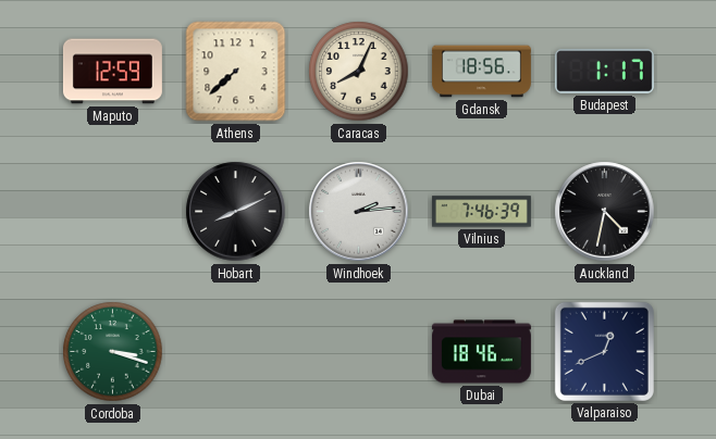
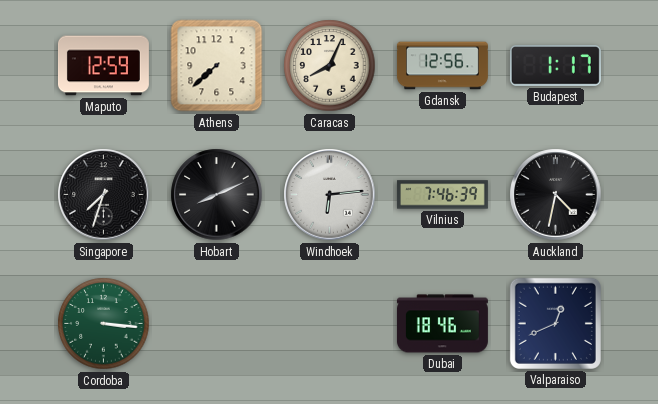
Gdansk: 18:56 -> 12:56
Singapore: none -> 7:33
Windhoek: 2:14 -> 6:14
Cordoba: 3:18 -> 3:16
